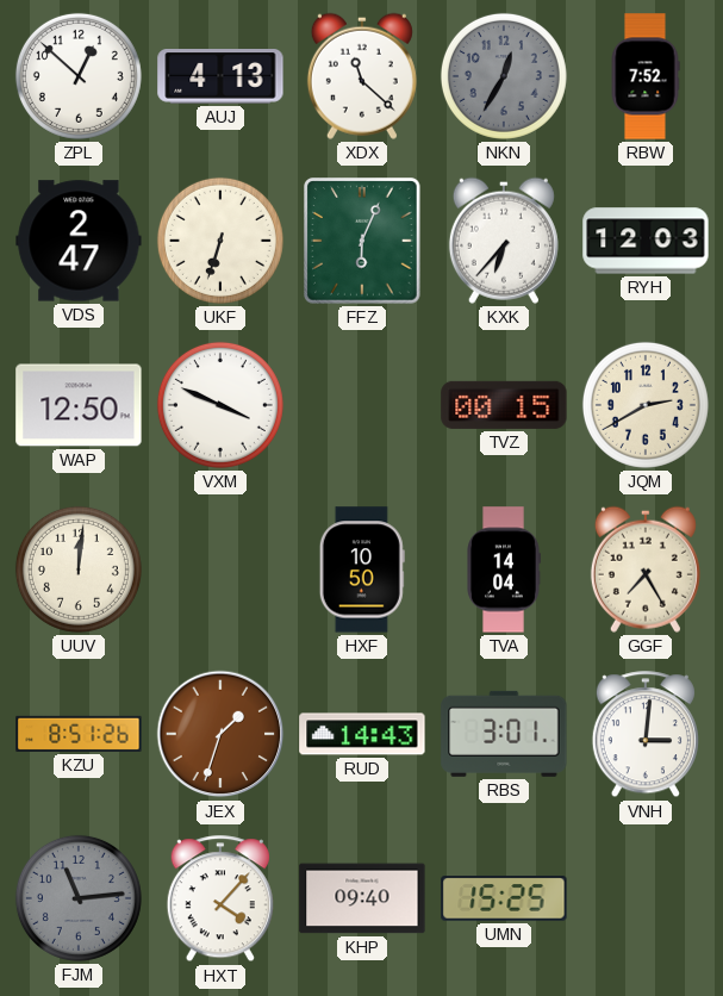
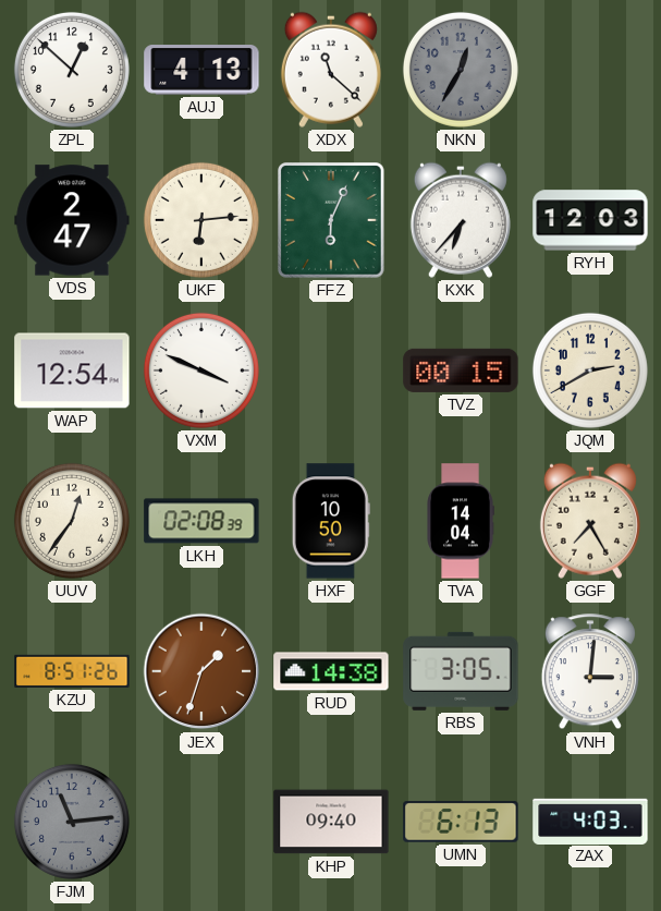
RBW: 7:52 -> none
UKF: 6:33 -> 6:14
WAP: 12:50 -> 12:54
UUV: 12:01 -> 12:36
LKH: none -> 02:08
RUD: 14:43 -> 14:38
RBS: 3:01 -> 3:05
HXT: 4:07 -> none
UMN: 15:25 -> 6:13
ZAX: none -> 4:03
